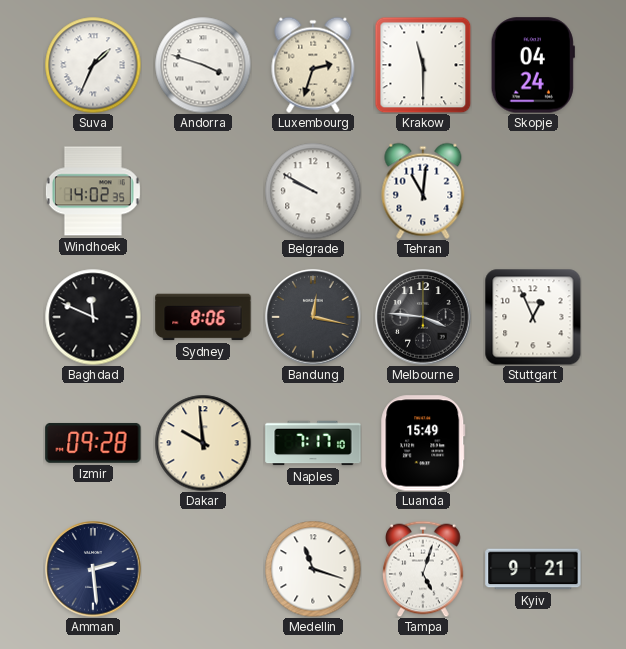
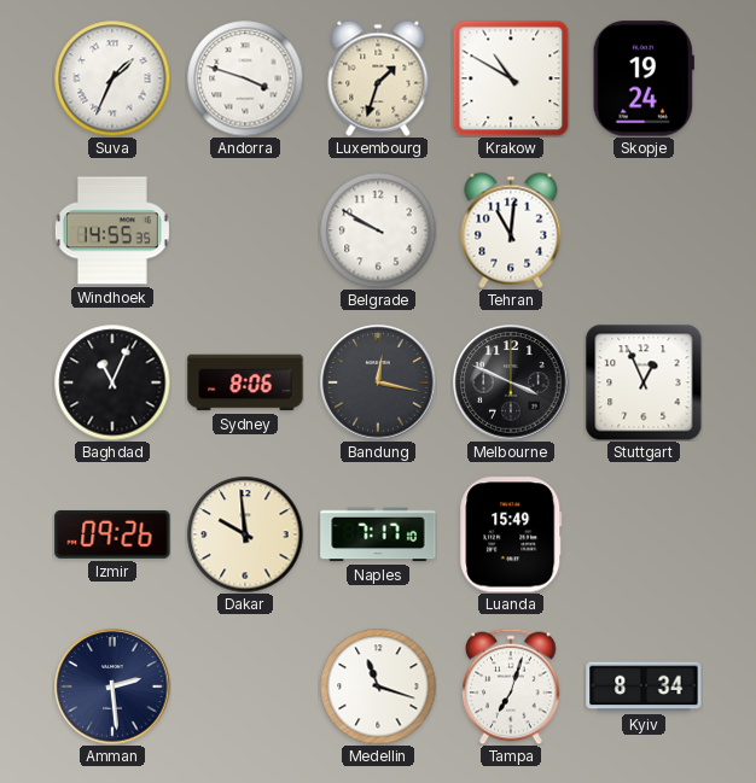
Luxembourg: 2:33 -> 1:33
Krakow: 11:30 -> 10:50
Skopje: 04:24 -> 19:24
Windhoek: 14:02 -> 14:55
Baghdad: 11:49 -> 11:04
Melbourne: 3:46 -> 3:49
Izmir: 09:28 -> 09:26
Tampa: 5:03 -> 7:03
Kyiv: 9:21 -> 8:34
